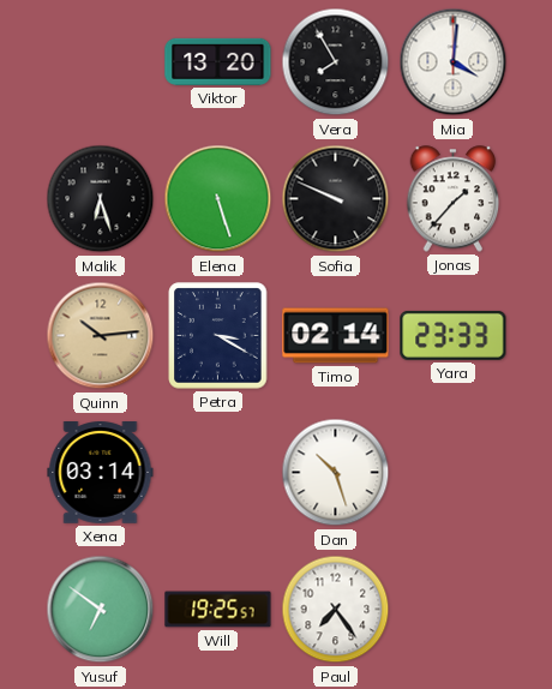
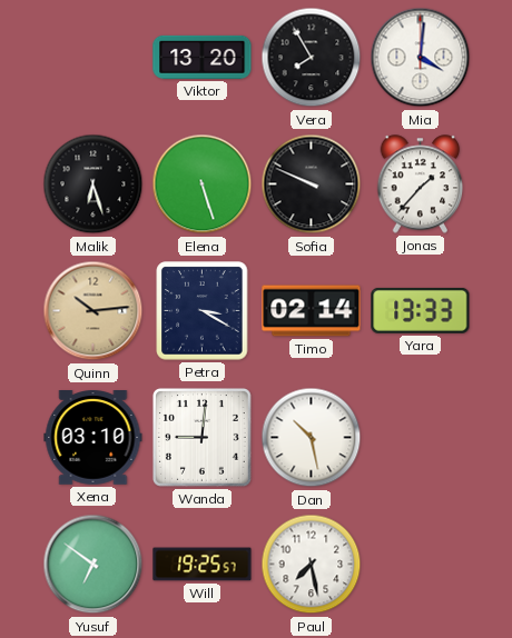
Yara: 23:33 -> 13:33
Xena: 03:14 -> 03:10
Wanda: none -> 9:01
Dan: 10:27 -> 10:28
Paul: 7:24 -> 7:28
